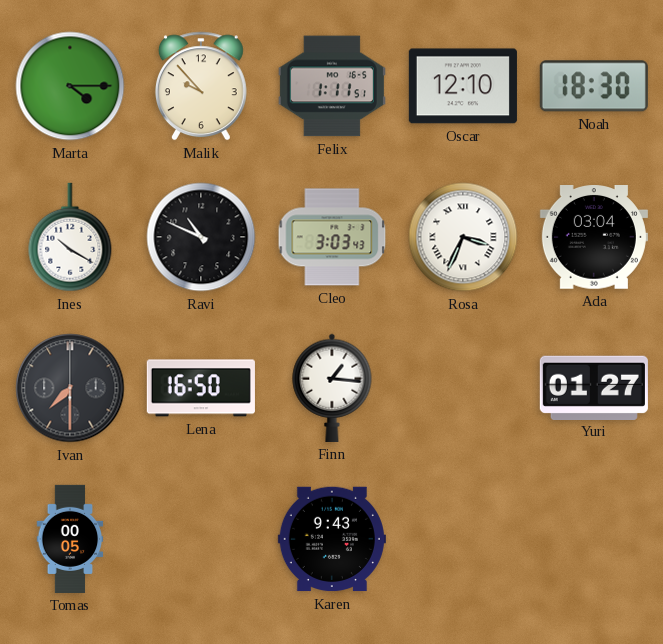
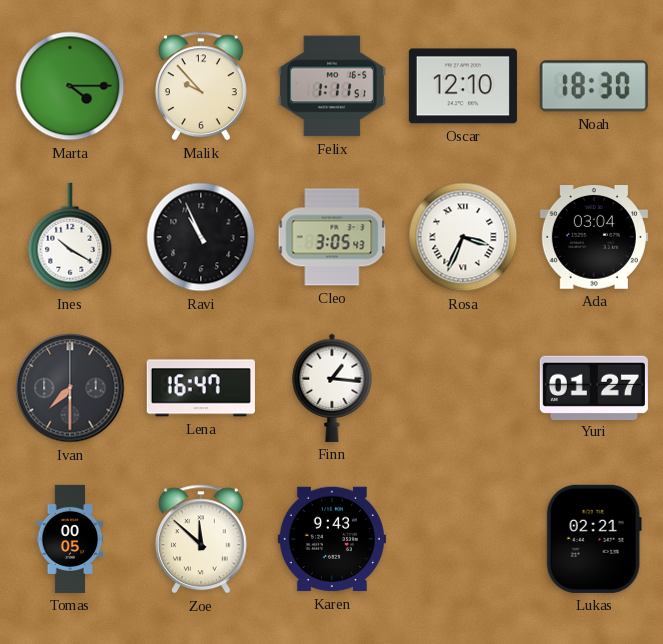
Ravi: 10:49 -> 10:56
Cleo: 3:03 -> 3:05
Lena: 16:50 -> 16:47
Zoe: none -> 11:52
Lukas: none -> 02:21
